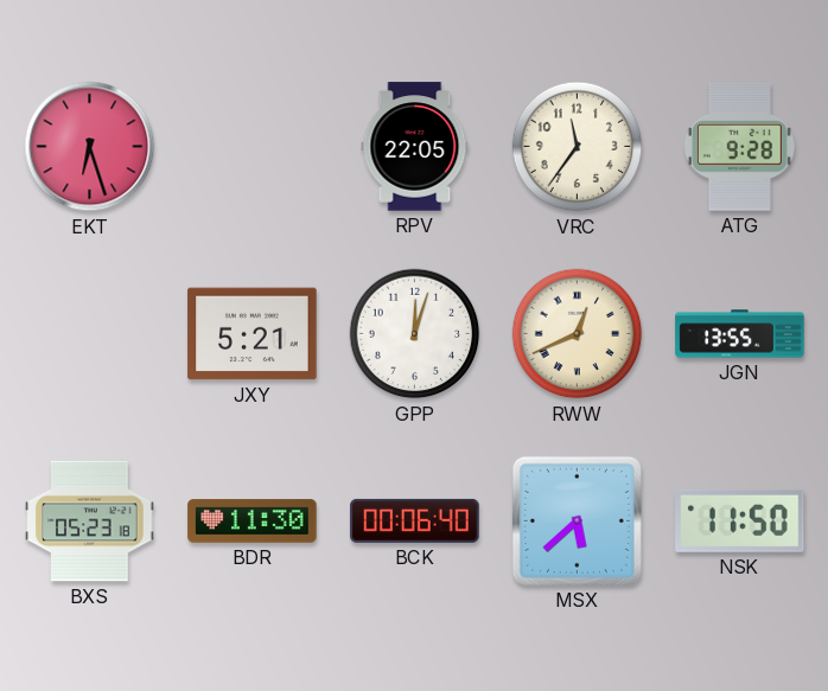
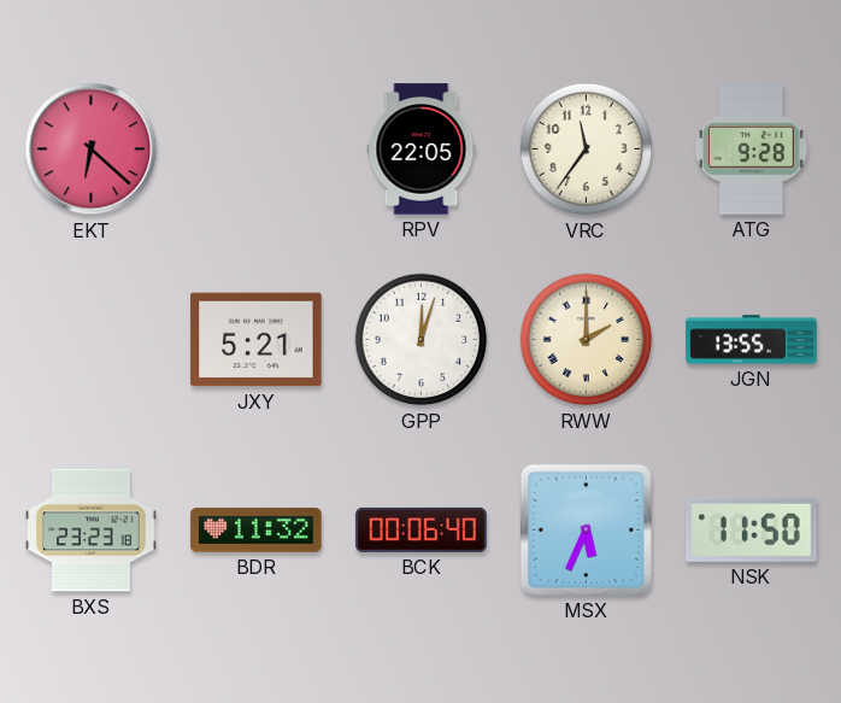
EKT: 6:27 -> 6:22
RWW: 12:41 -> 2:00
BXS: 05:23 -> 23:23
BDR: 11:30 -> 11:32
MSX: 5:38 -> 5:34
